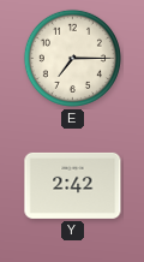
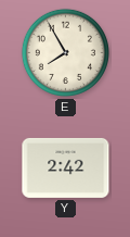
E: 7:15 -> 7:55
